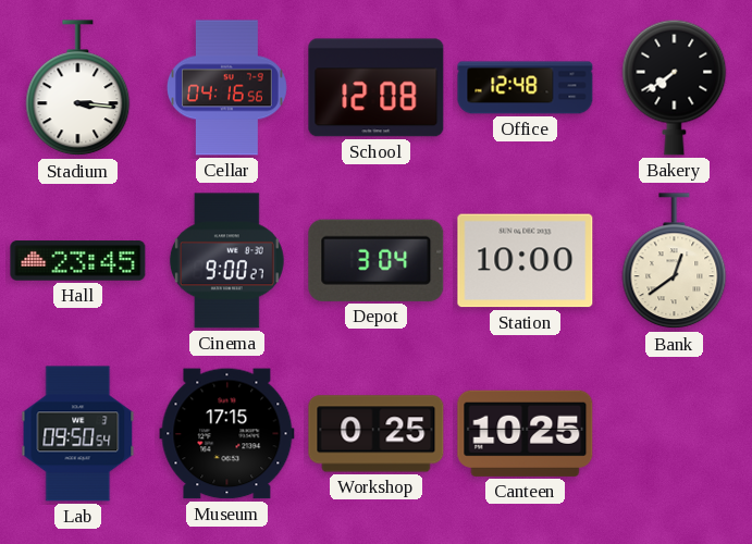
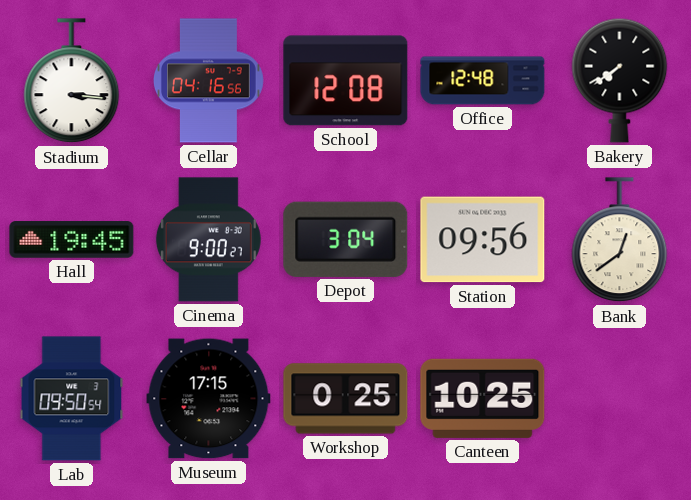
Hall: 23:45 -> 19:45
Station: 10:00 -> 09:56
